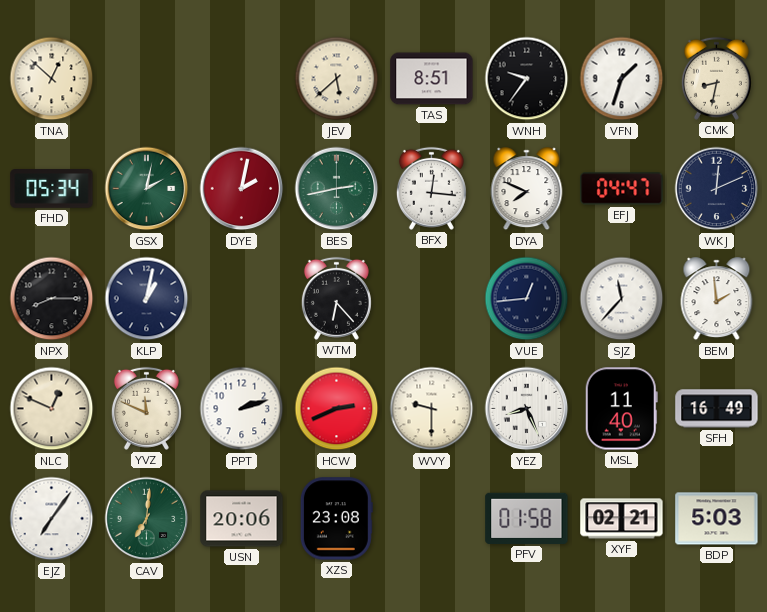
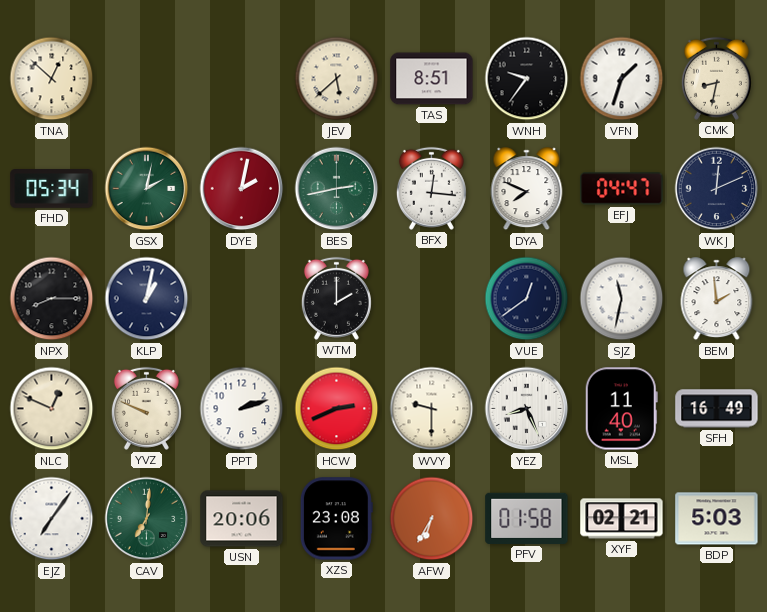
WTM: 6:23 -> 2:00
VUE: 12:44 -> 12:39
SJZ: 11:37 -> 11:32
YVZ: 11:49 -> 9:49
AFW: none -> 6:35
